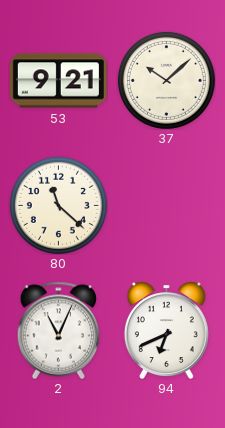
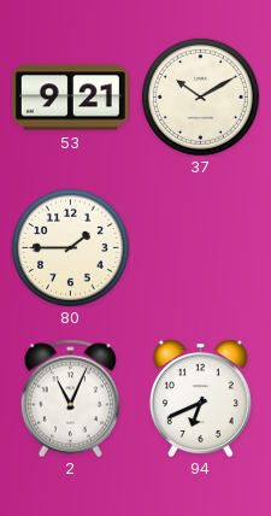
37: 10:08 -> 10:10
80: 11:22 -> 1:45
